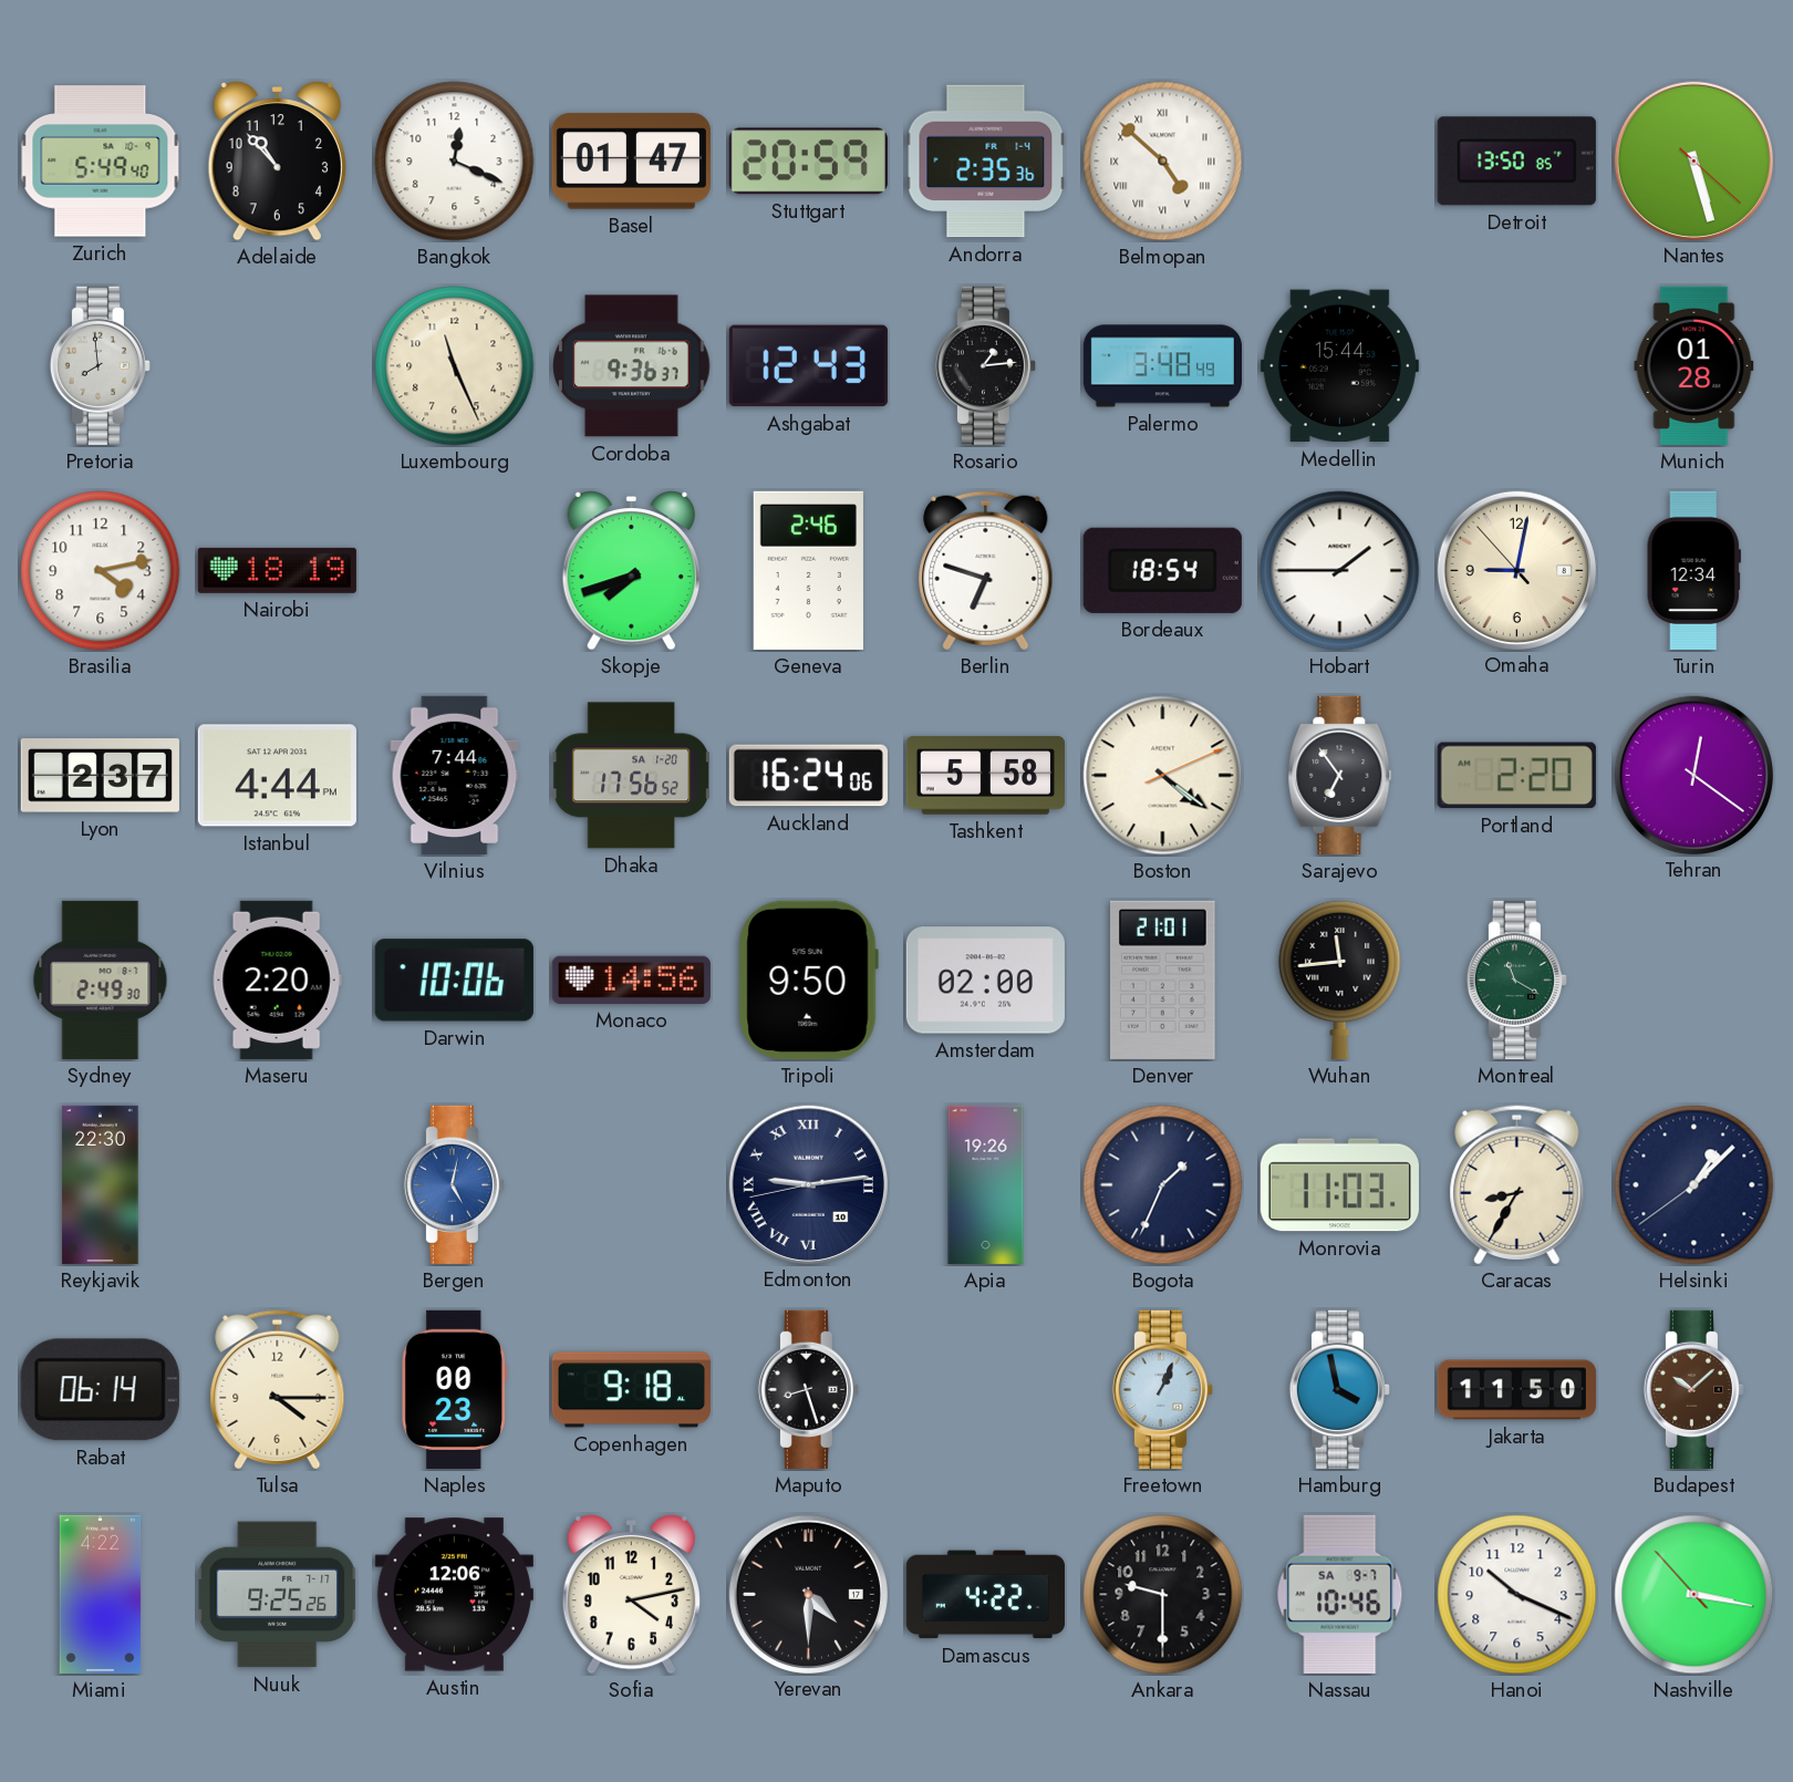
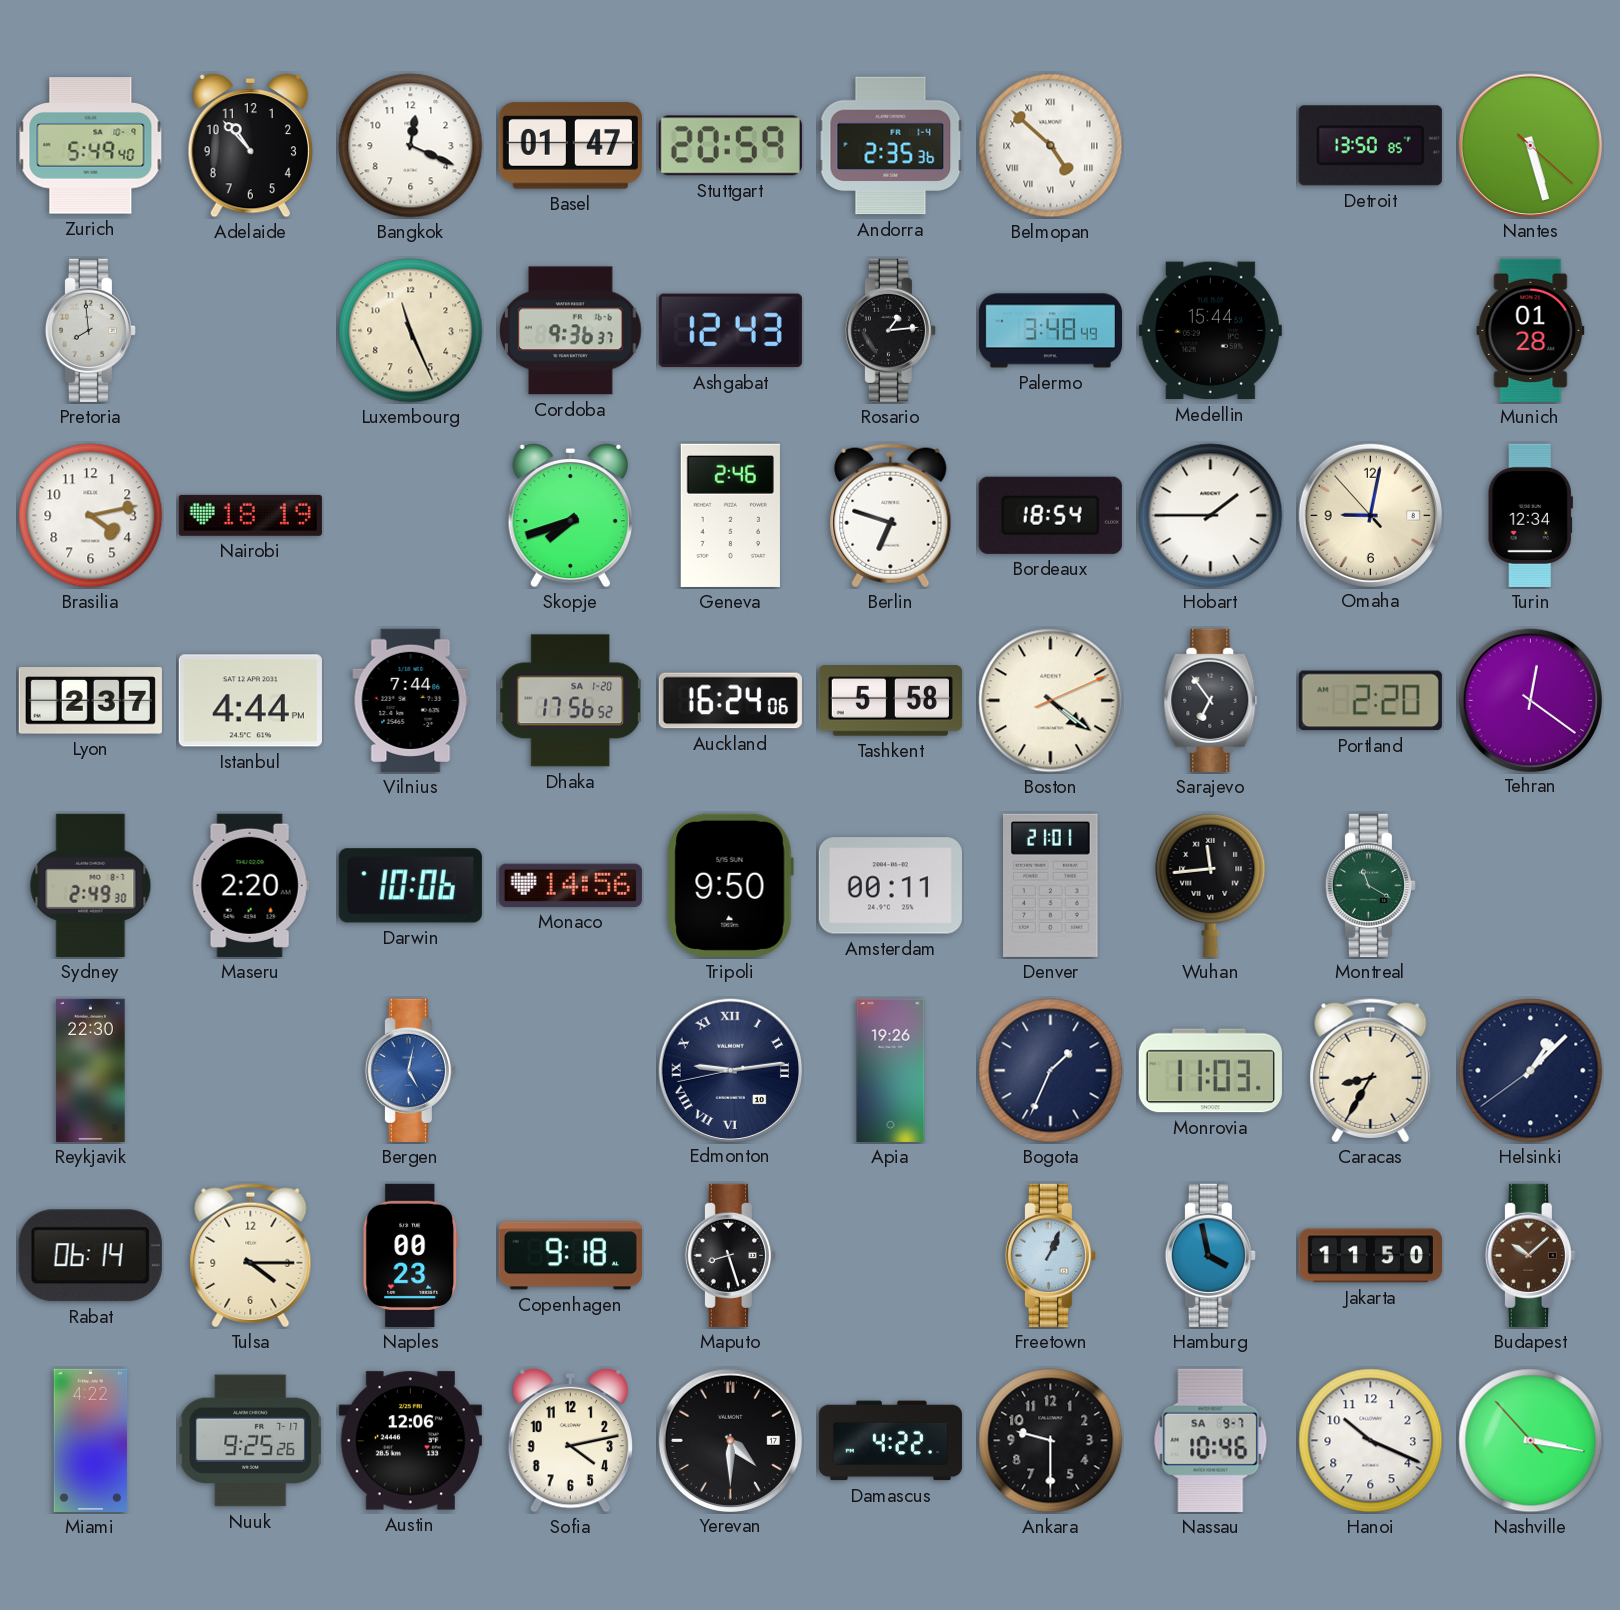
Amsterdam: 02:00 -> 00:11
